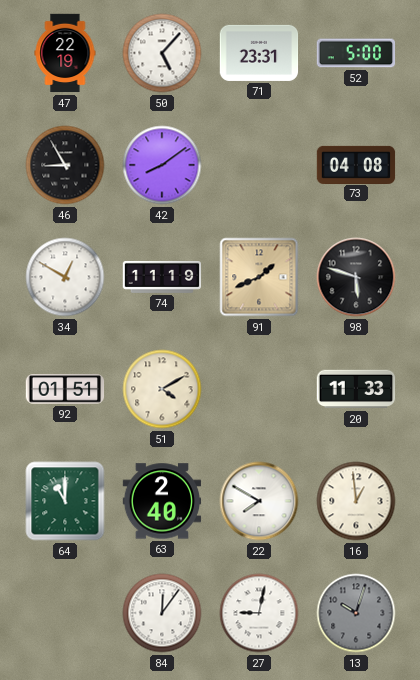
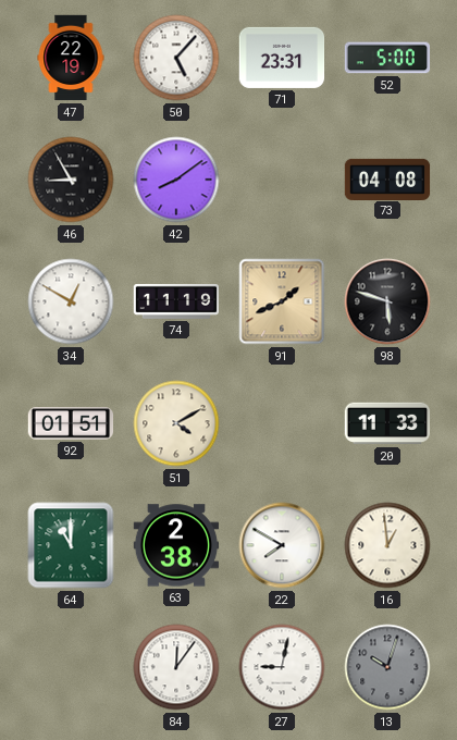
63: 2:40 -> 2:38
